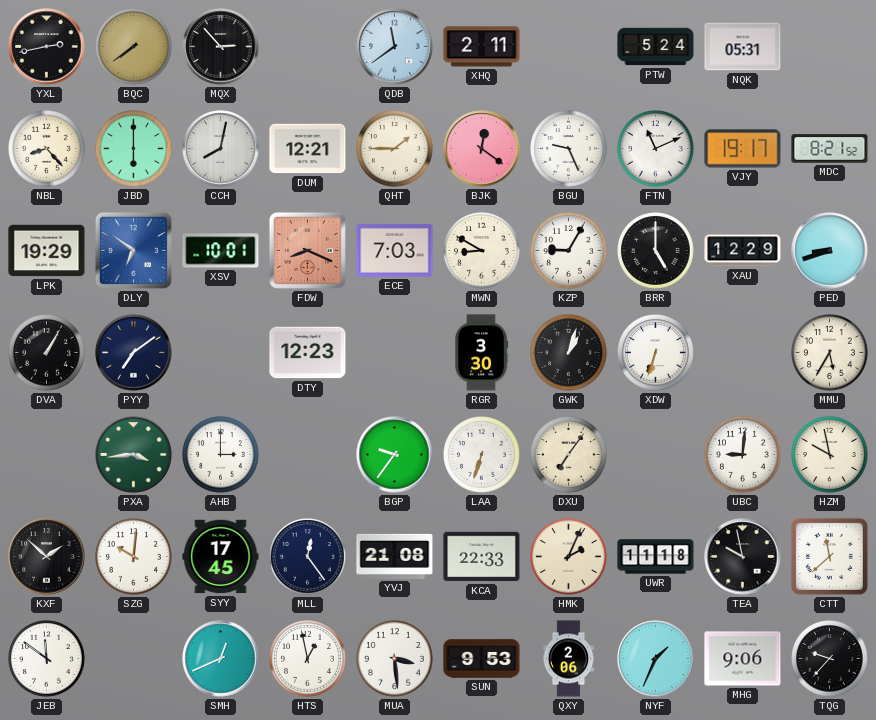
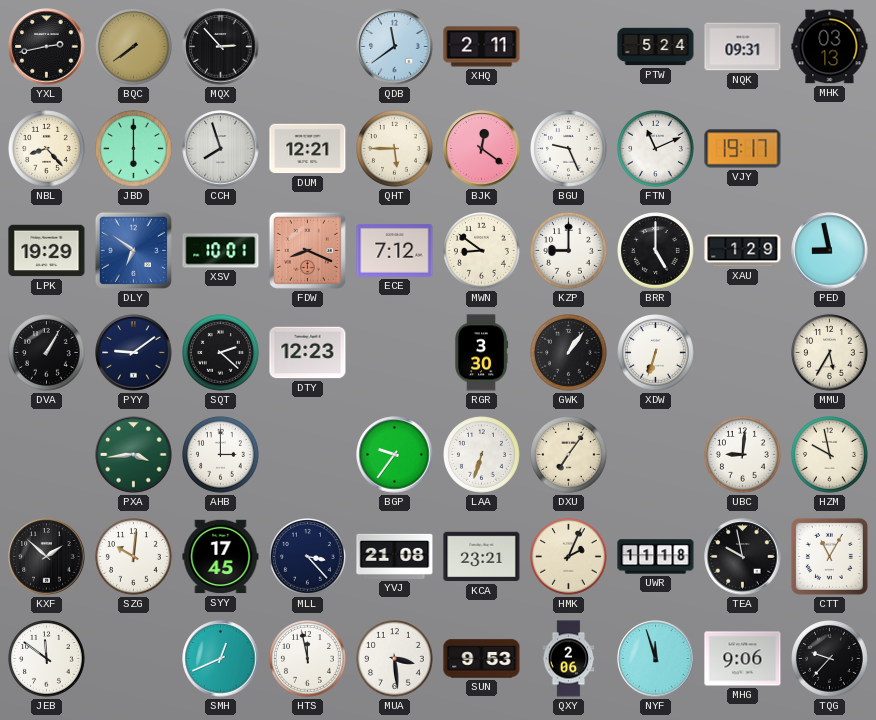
NQK: 05:31 -> 09:31
MHK: none -> 03:13
CCH: 8:02 -> 7:57
QHT: 1:45 -> 5:45
MDC: 8:21 -> none
ECE: 7:03 -> 7:12
MWN: 8:50 -> 8:51
KZP: 9:05 -> 9:00
XAU: 12:29 -> 1:29
PED: 8:42 -> 8:58
PYY: 7:09 -> 9:09
SQT: none -> 2:22
GWK: 1:03 -> 1:06
MLL: 12:24 -> 3:23
KCA: 22:33 -> 23:21
CTT: 11:38 -> 11:05
HTS: 12:58 -> 11:58
NYF: 1:34 -> 11:57
